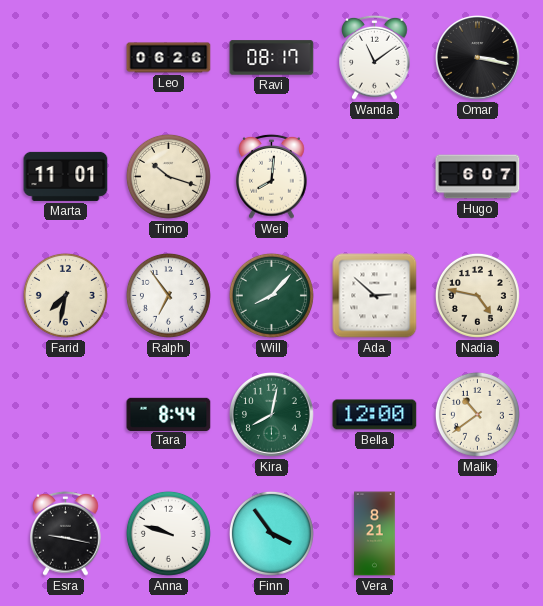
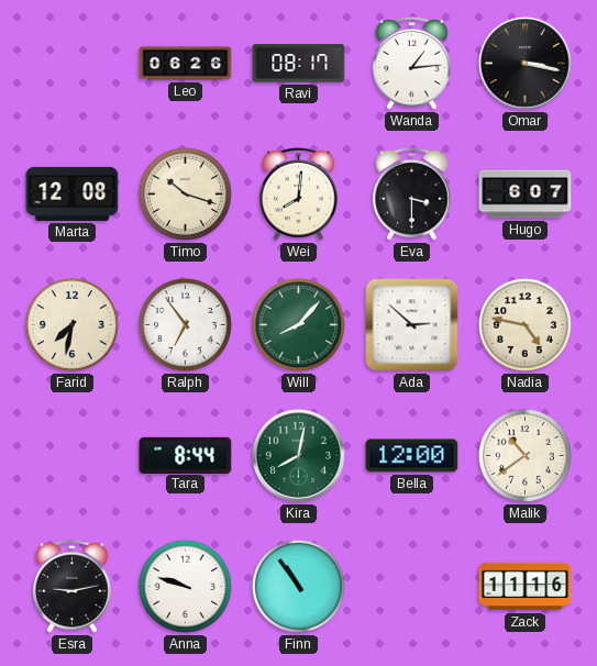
Wanda: 11:09 -> 1:14
Marta: 11:01 -> 12:08
Eva: none -> 3:30
Esra: 9:17 -> 9:13
Finn: 3:54 -> 10:54
Vera: 8:21 -> none
Zack: none -> 11:16
